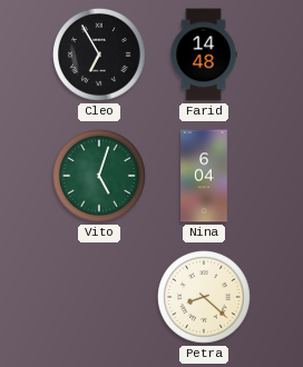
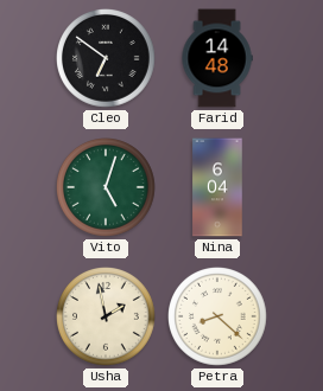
Cleo: 6:55 -> 6:51
Usha: none -> 1:58
